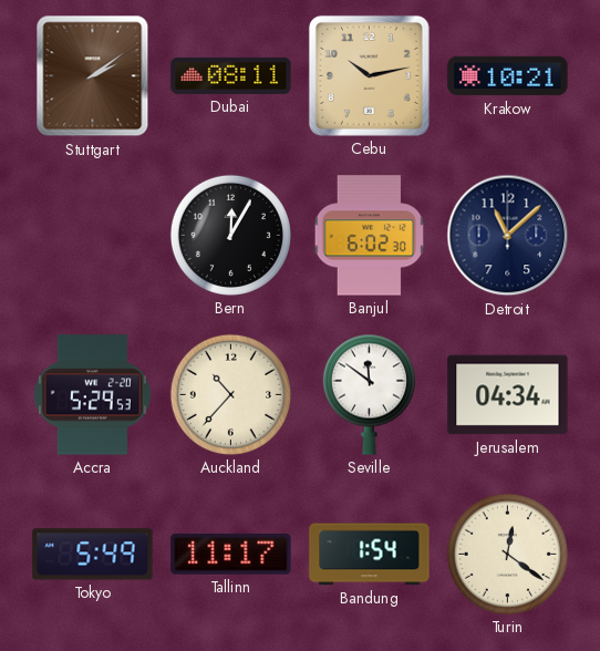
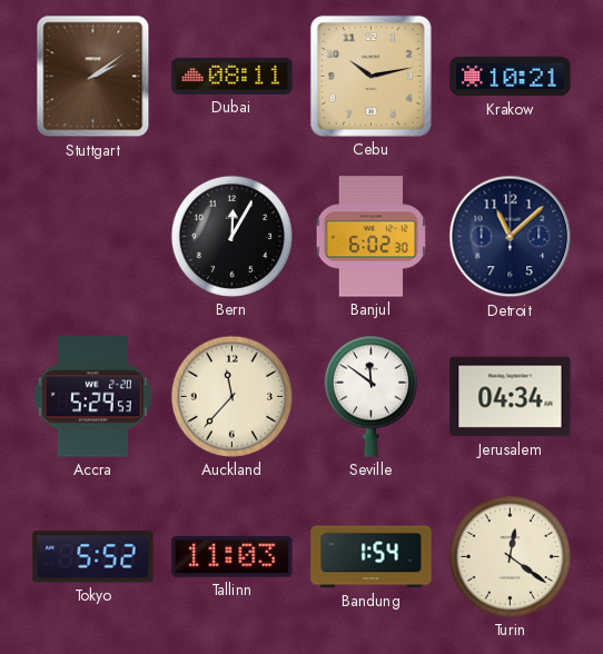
Auckland: 10:37 -> 11:37
Tokyo: 5:49 -> 5:52
Tallinn: 11:17 -> 11:03
